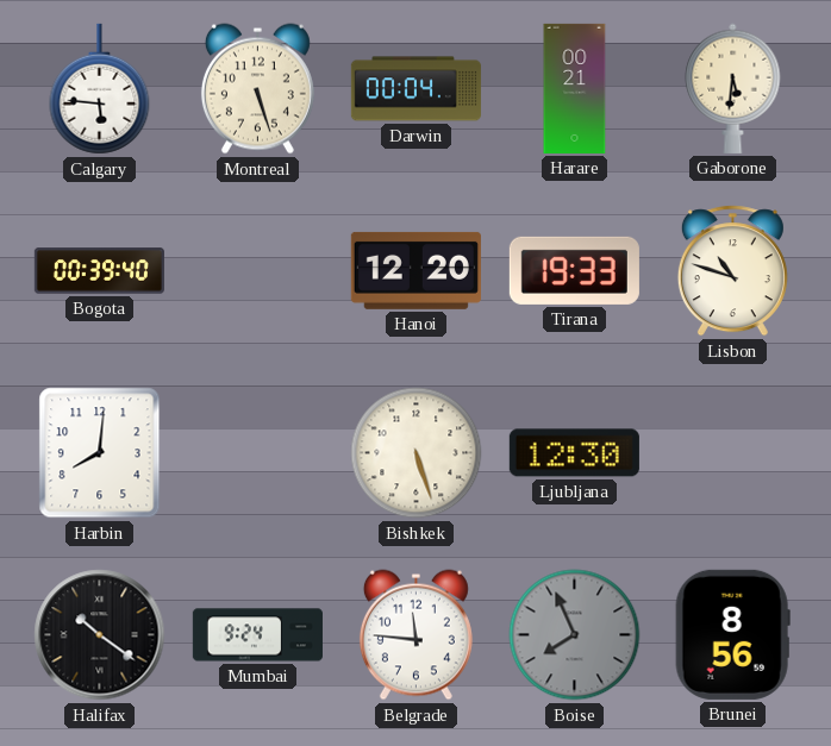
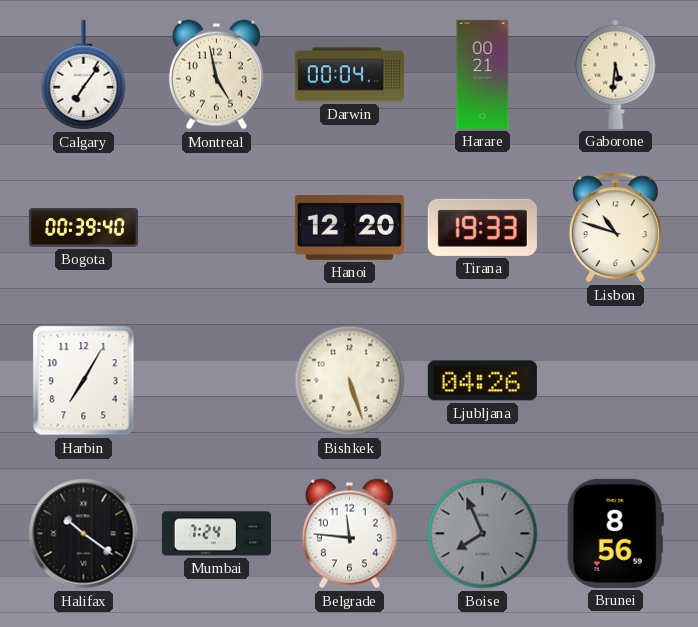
Calgary: 5:46 -> 7:06
Montreal: 5:27 -> 4:58
Harbin: 8:01 -> 7:05
Ljubljana: 12:30 -> 04:26
Mumbai: 9:24 -> 7:24
